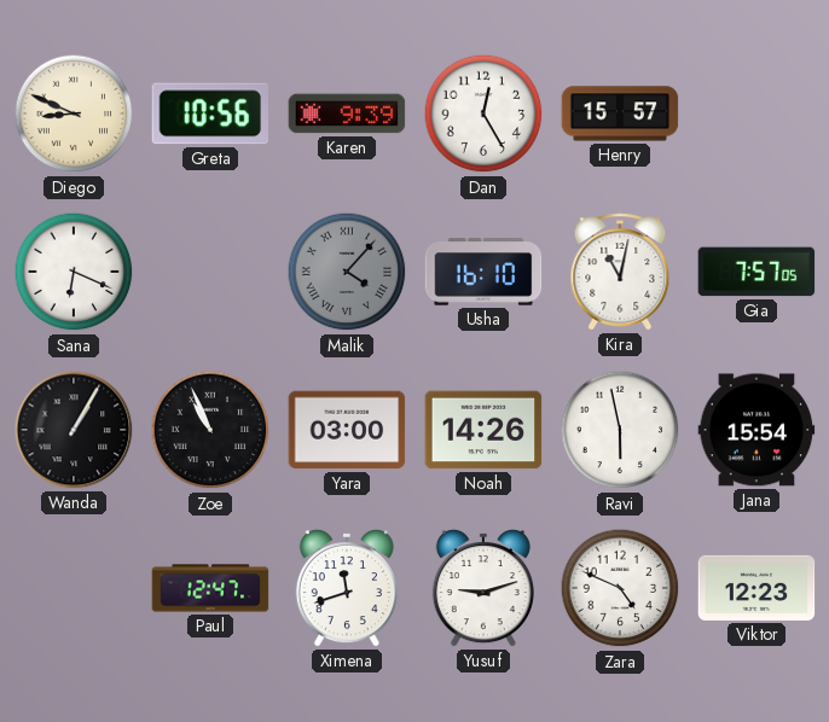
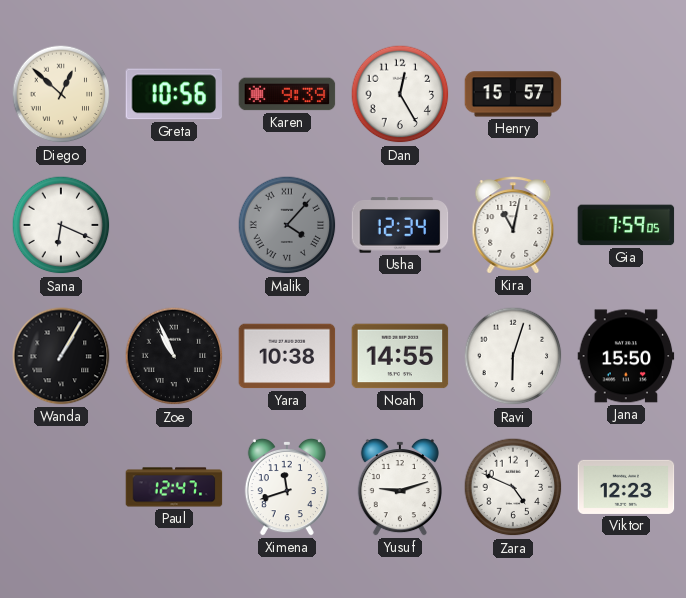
Diego: 8:49 -> 12:52
Usha: 16:10 -> 12:34
Gia: 7:57 -> 7:59
Yara: 03:00 -> 10:38
Noah: 14:26 -> 14:55
Ravi: 5:58 -> 6:03
Jana: 15:54 -> 15:50
